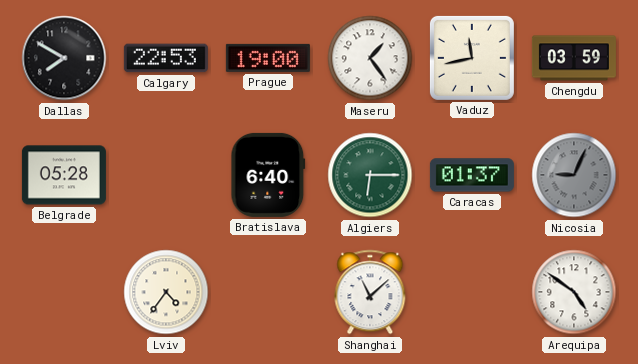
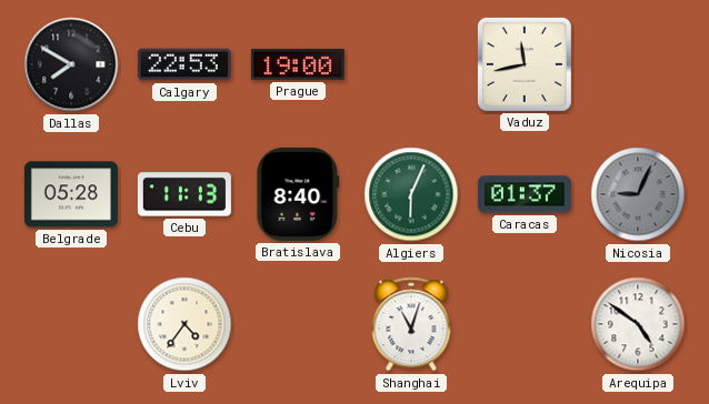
Maseru: 1:24 -> none
Chengdu: 03:59 -> none
Cebu: none -> 11:13
Bratislava: 6:40 -> 8:40
Algiers: 6:15 -> 6:04
Shanghai: 11:08 -> 11:03
